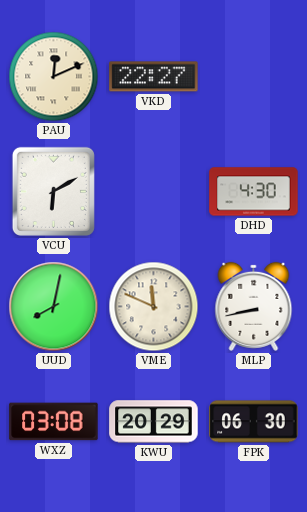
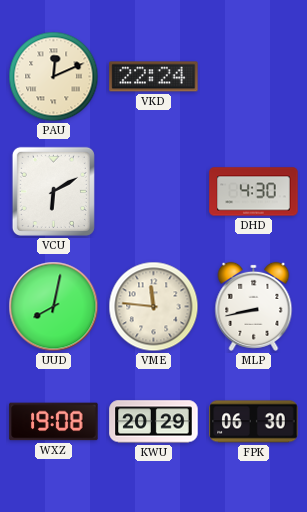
VKD: 22:27 -> 22:24
VME: 11:49 -> 11:46
WXZ: 03:08 -> 19:08
